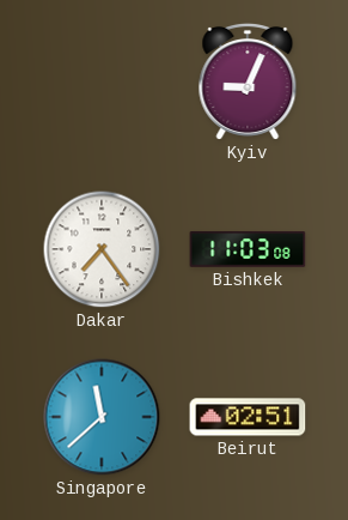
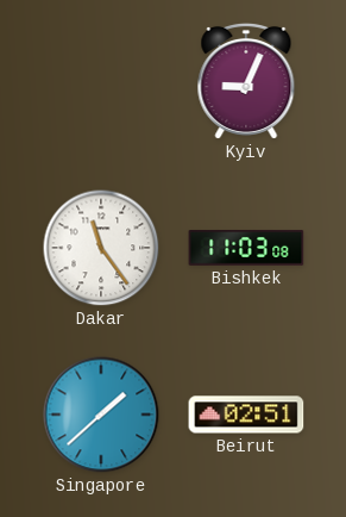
Dakar: 7:24 -> 11:24
Singapore: 11:38 -> 1:38
